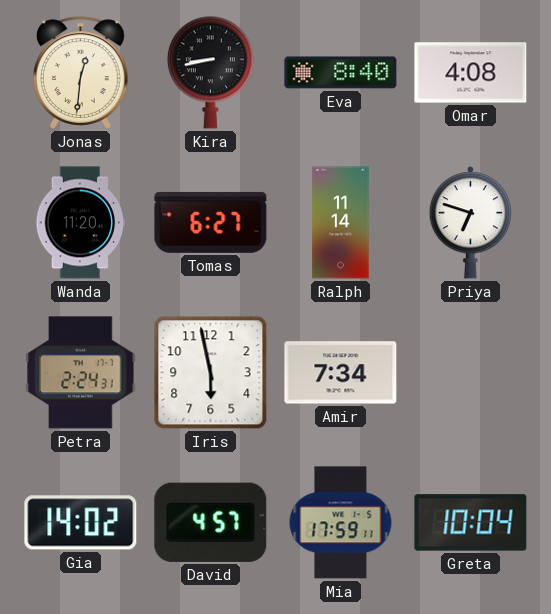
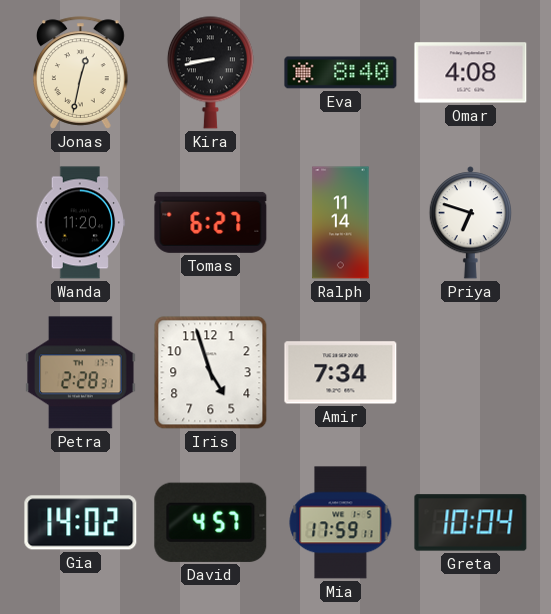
Jonas: 12:31 -> 12:32
Petra: 2:24 -> 2:28
Iris: 5:58 -> 4:57
